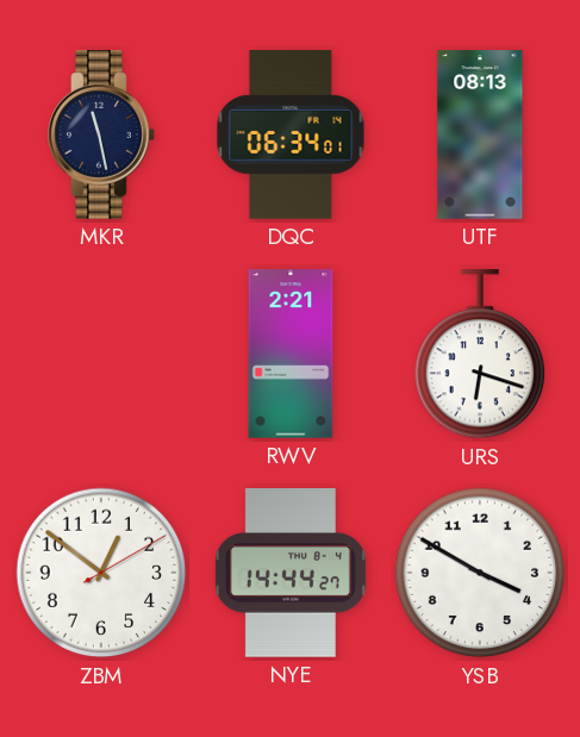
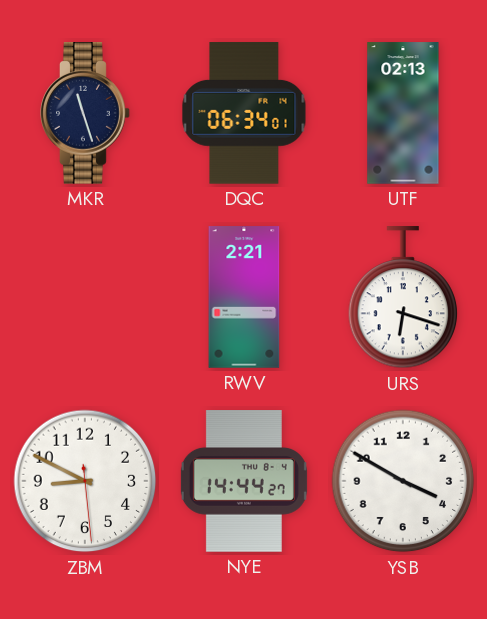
MKR: 11:28 -> 11:27
UTF: 08:13 -> 02:13
ZBM: 12:51 -> 8:49
